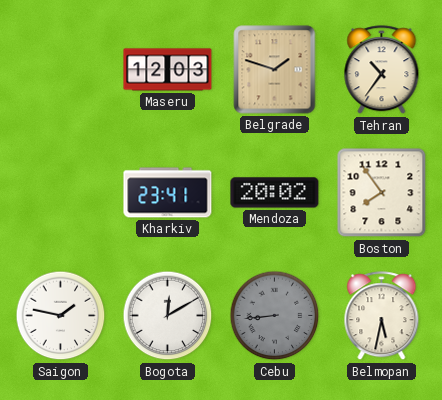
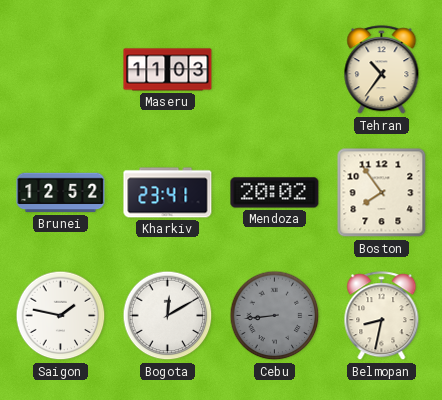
Maseru: 12:03 -> 11:03
Belgrade: 1:48 -> none
Brunei: none -> 12:52
Belmopan: 5:32 -> 8:32
